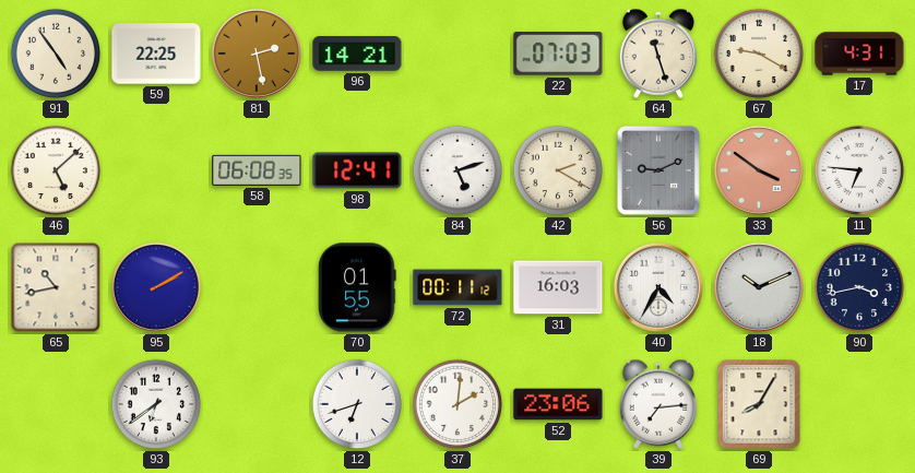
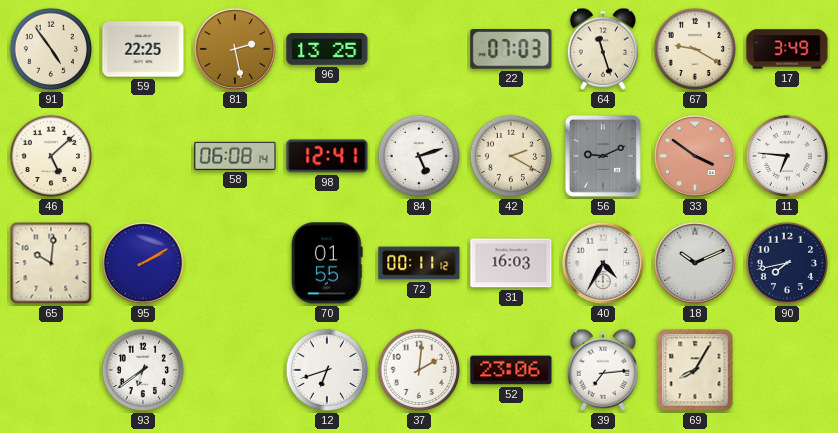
96: 14:21 -> 13:25
17: 4:31 -> 3:49
58: 06:08:35 -> 06:08:14
65: 10:43 -> 10:01
90: 3:43 -> 7:43
